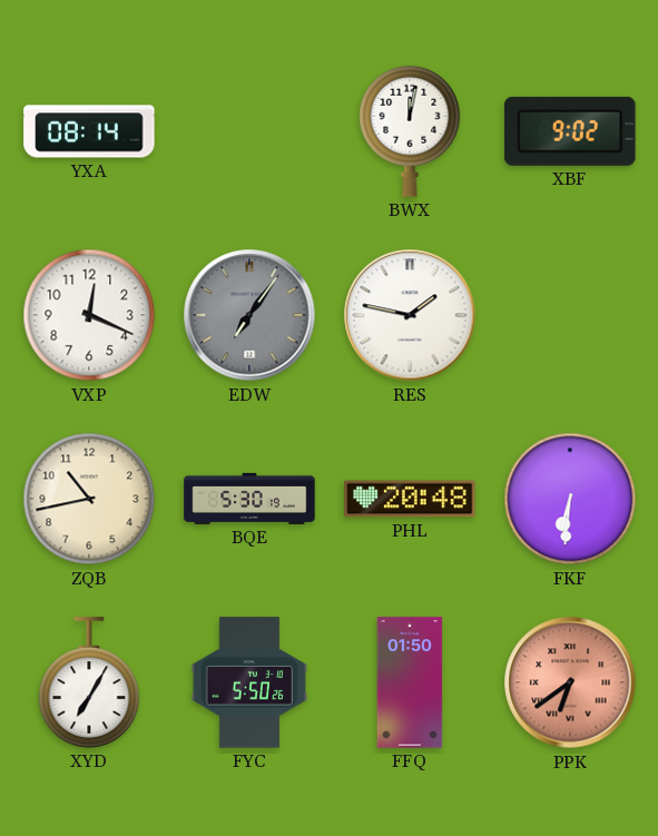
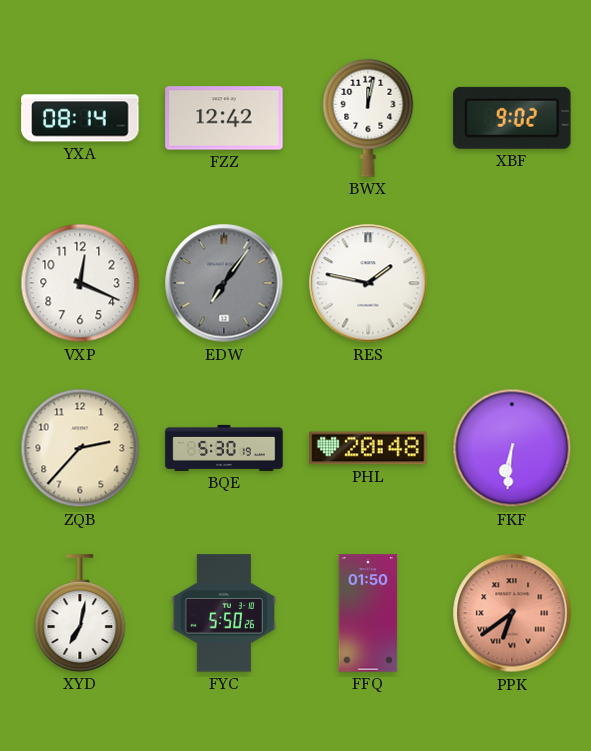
FZZ: none -> 12:42
ZQB: 10:43 -> 2:37
XYD: 7:05 -> 7:02
